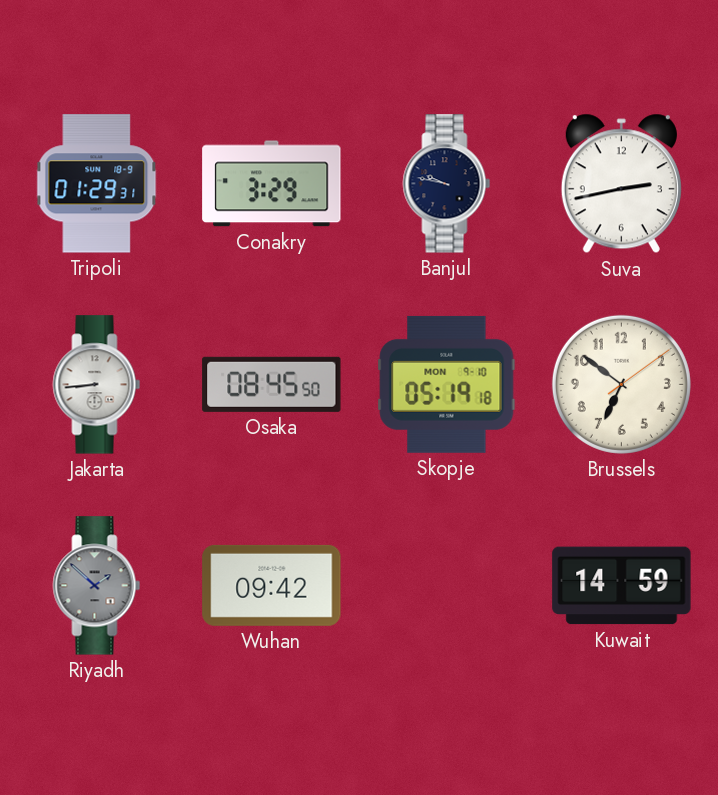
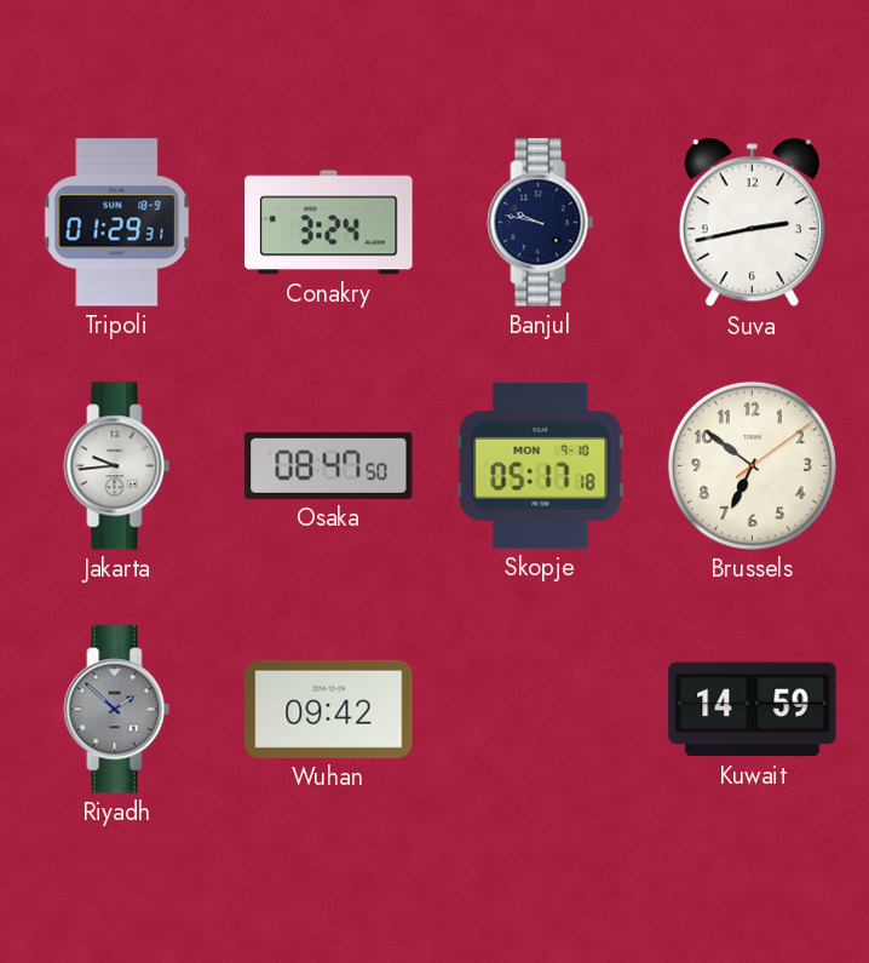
Conakry: 3:29 -> 3:24
Jakarta: 8:44 -> 9:44
Osaka: 08:45 -> 08:47
Skopje: 05:19 -> 05:17
